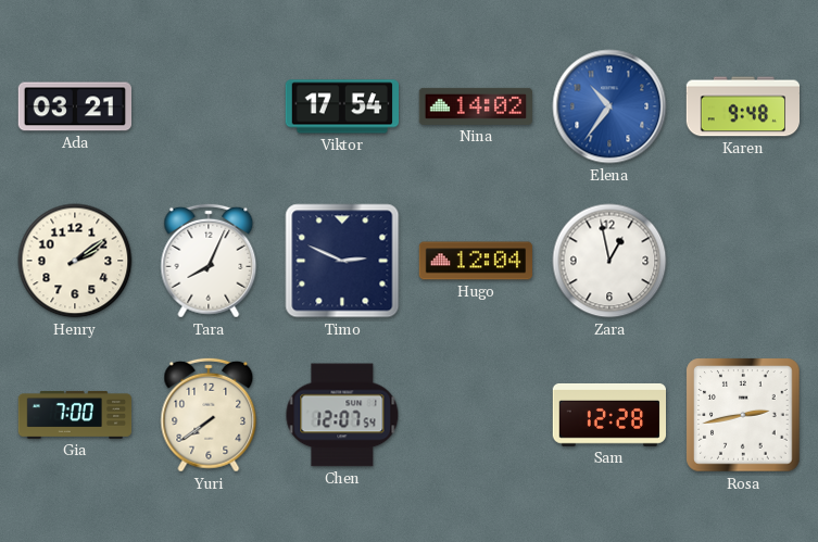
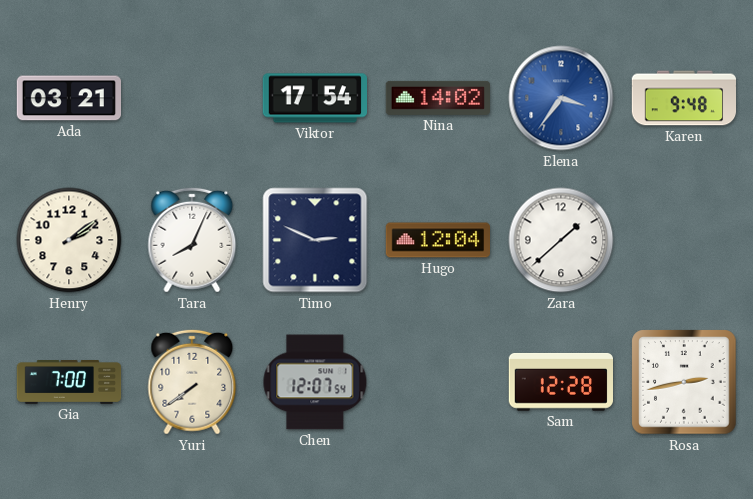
Elena: 10:36 -> 3:36
Zara: 12:58 -> 1:38
